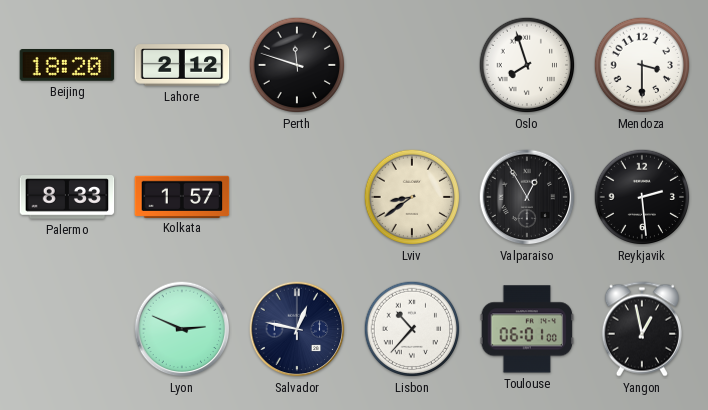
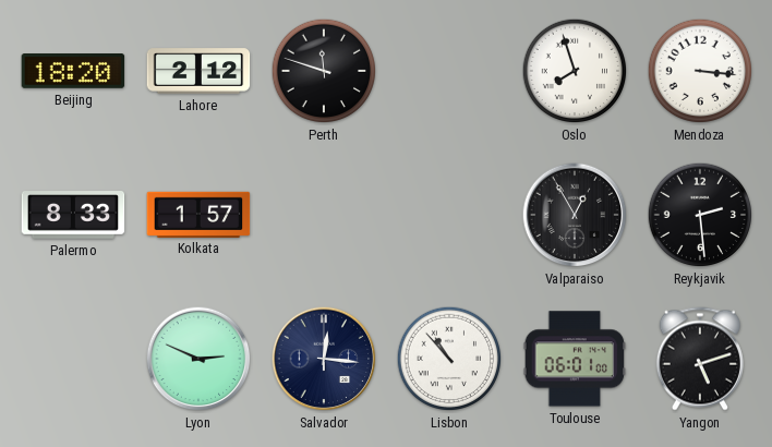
Mendoza: 3:30 -> 3:16
Lviv: 8:39 -> none
Salvador: 12:47 -> 12:16
Lisbon: 10:37 -> 10:53
Yangon: 12:58 -> 5:12
